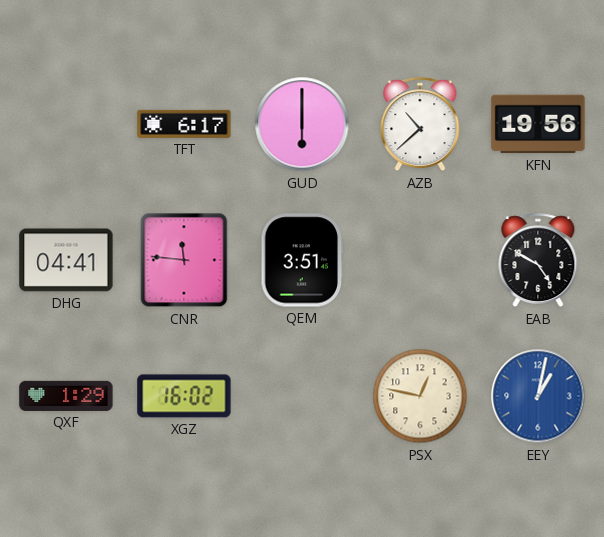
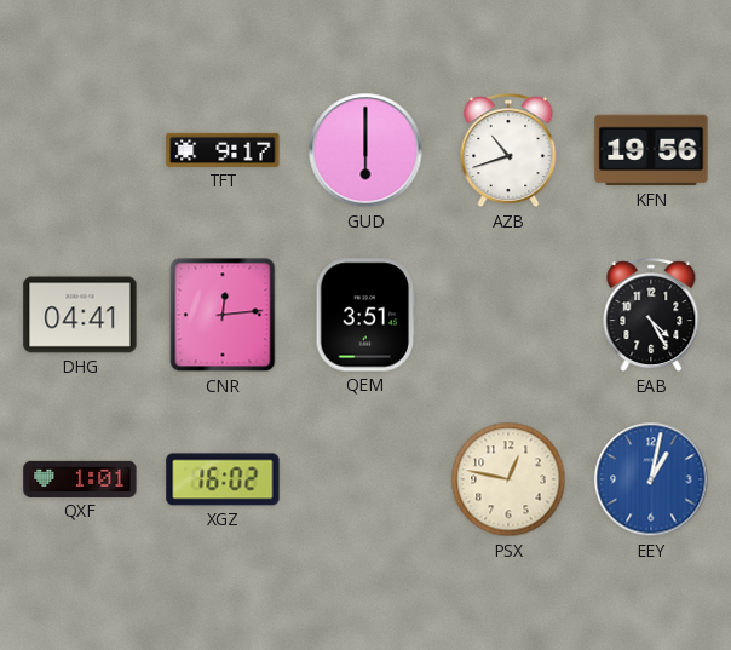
TFT: 6:17 -> 9:17
AZB: 10:38 -> 10:42
CNR: 11:46 -> 12:14
EAB: 4:50 -> 4:25
QXF: 1:29 -> 1:01
